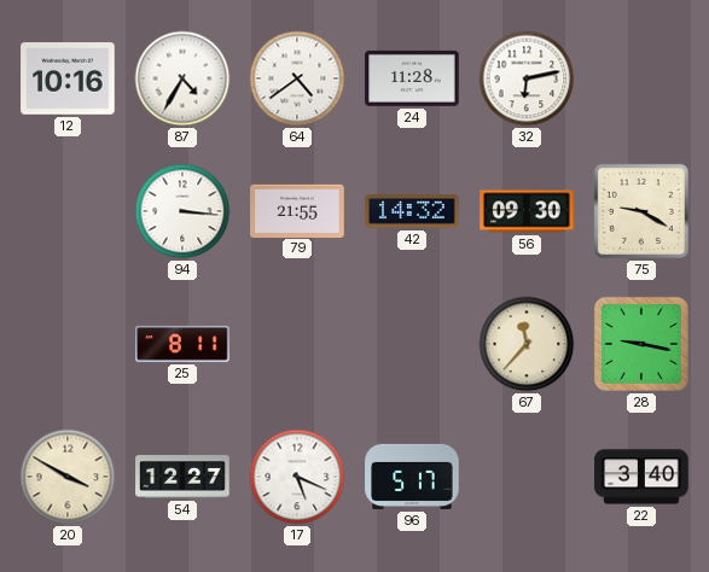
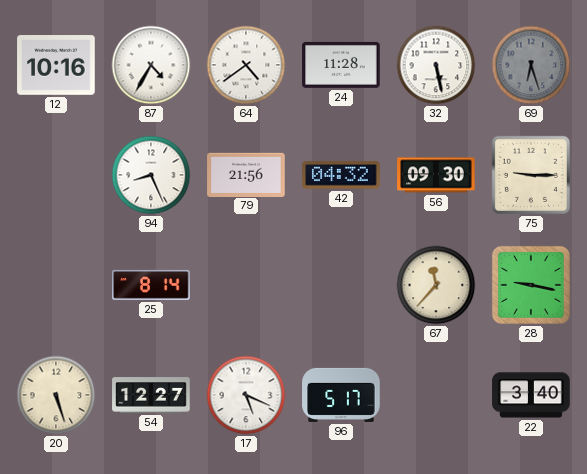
32: 6:13 -> 5:28
69: none -> 6:27
94: 3:16 -> 8:26
79: 21:55 -> 21:56
42: 14:32 -> 04:32
75: 9:20 -> 9:15
25: 8:11 -> 8:14
20: 3:50 -> 5:27
